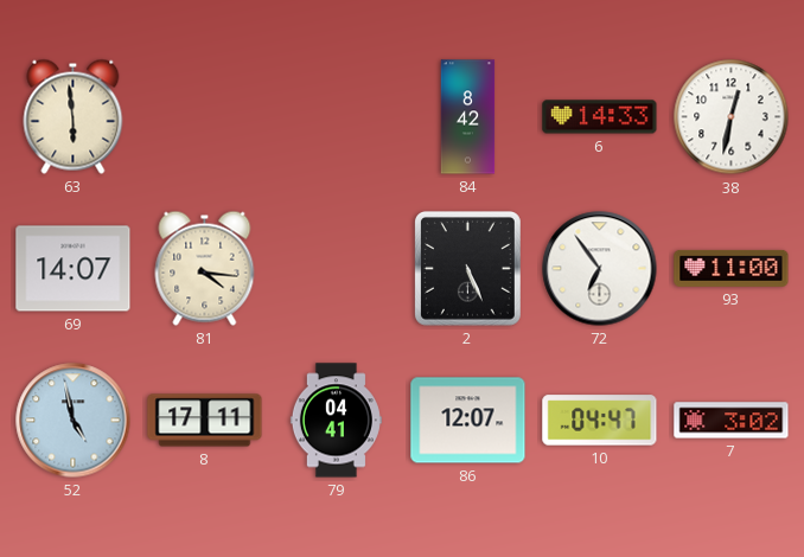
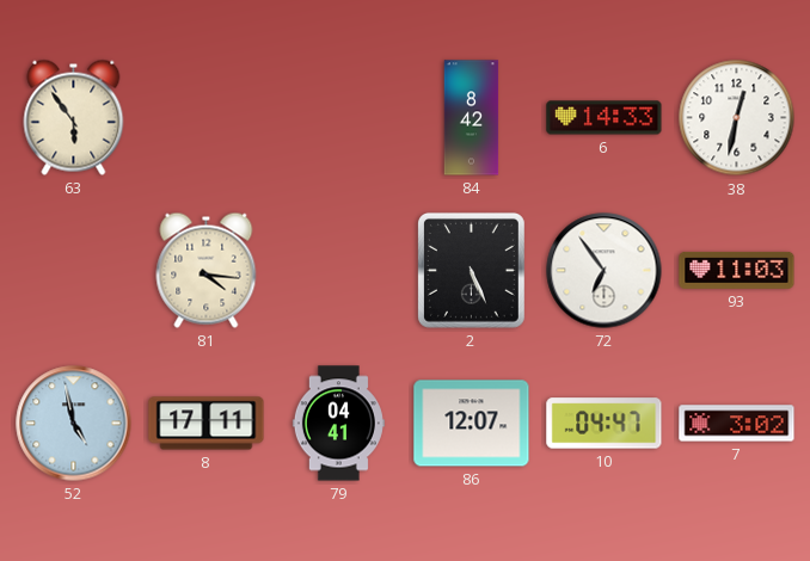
63: 5:59 -> 5:54
69: 14:07 -> none
93: 11:00 -> 11:03
